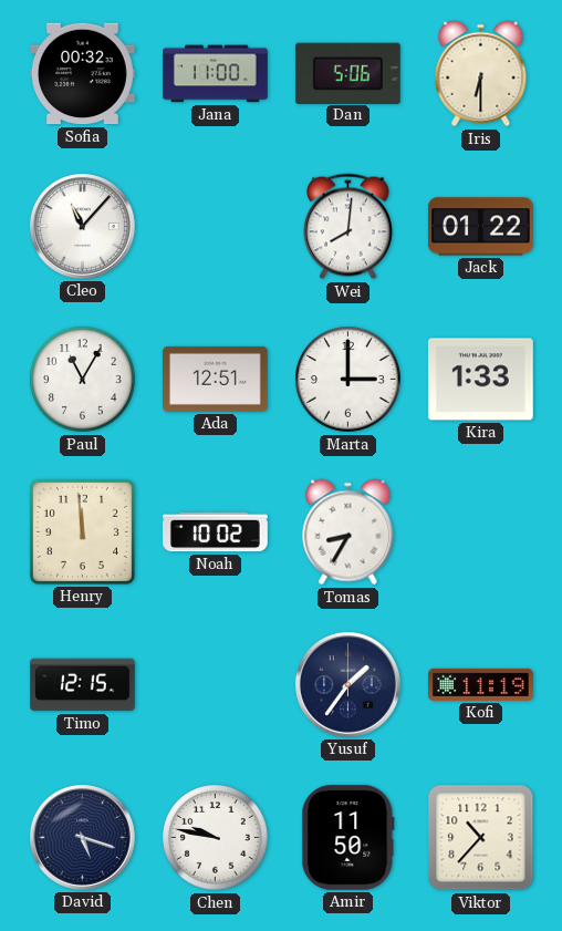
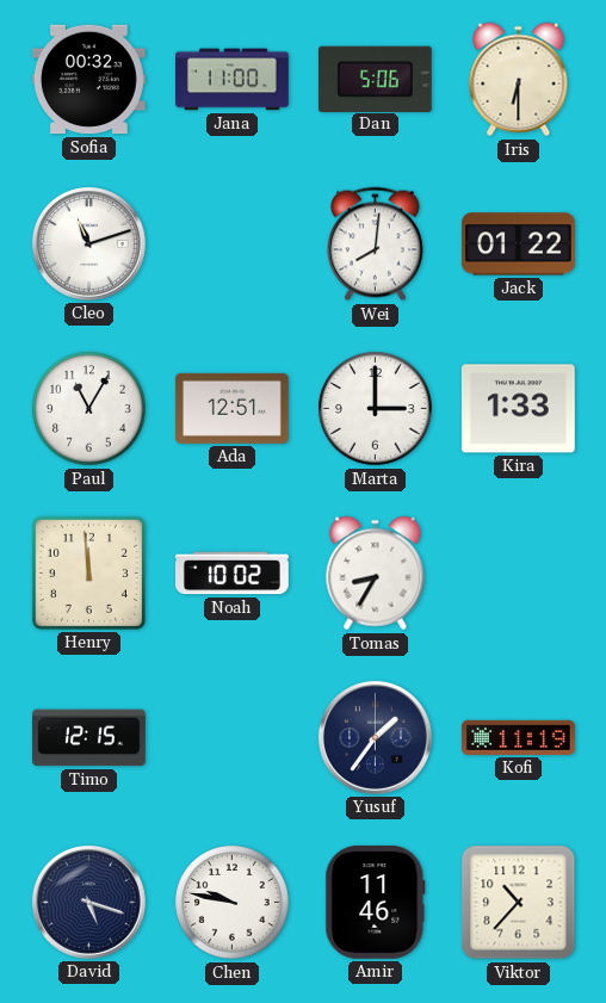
Cleo: 11:07 -> 11:12
Amir: 11:50 -> 11:46
